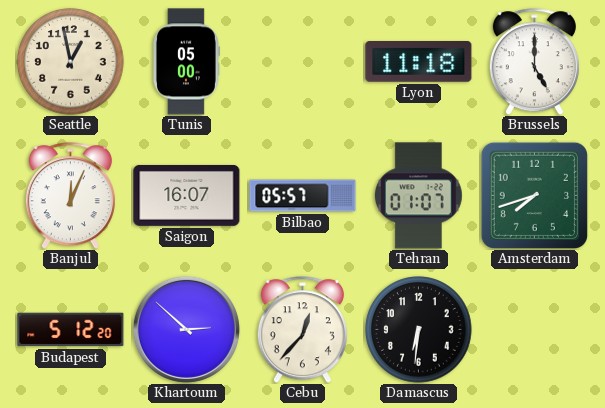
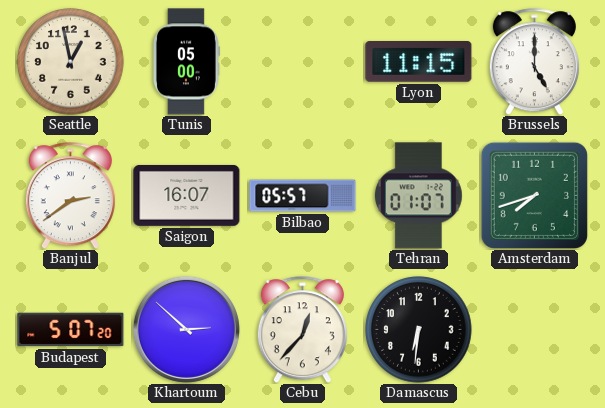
Lyon: 11:18 -> 11:15
Banjul: 12:04 -> 2:39
Budapest: 5:12 -> 5:07
